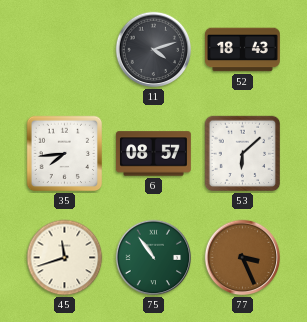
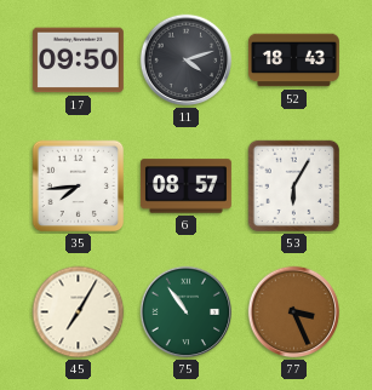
17: none -> 09:50
53: 6:08 -> 6:05
45: 11:42 -> 7:05
